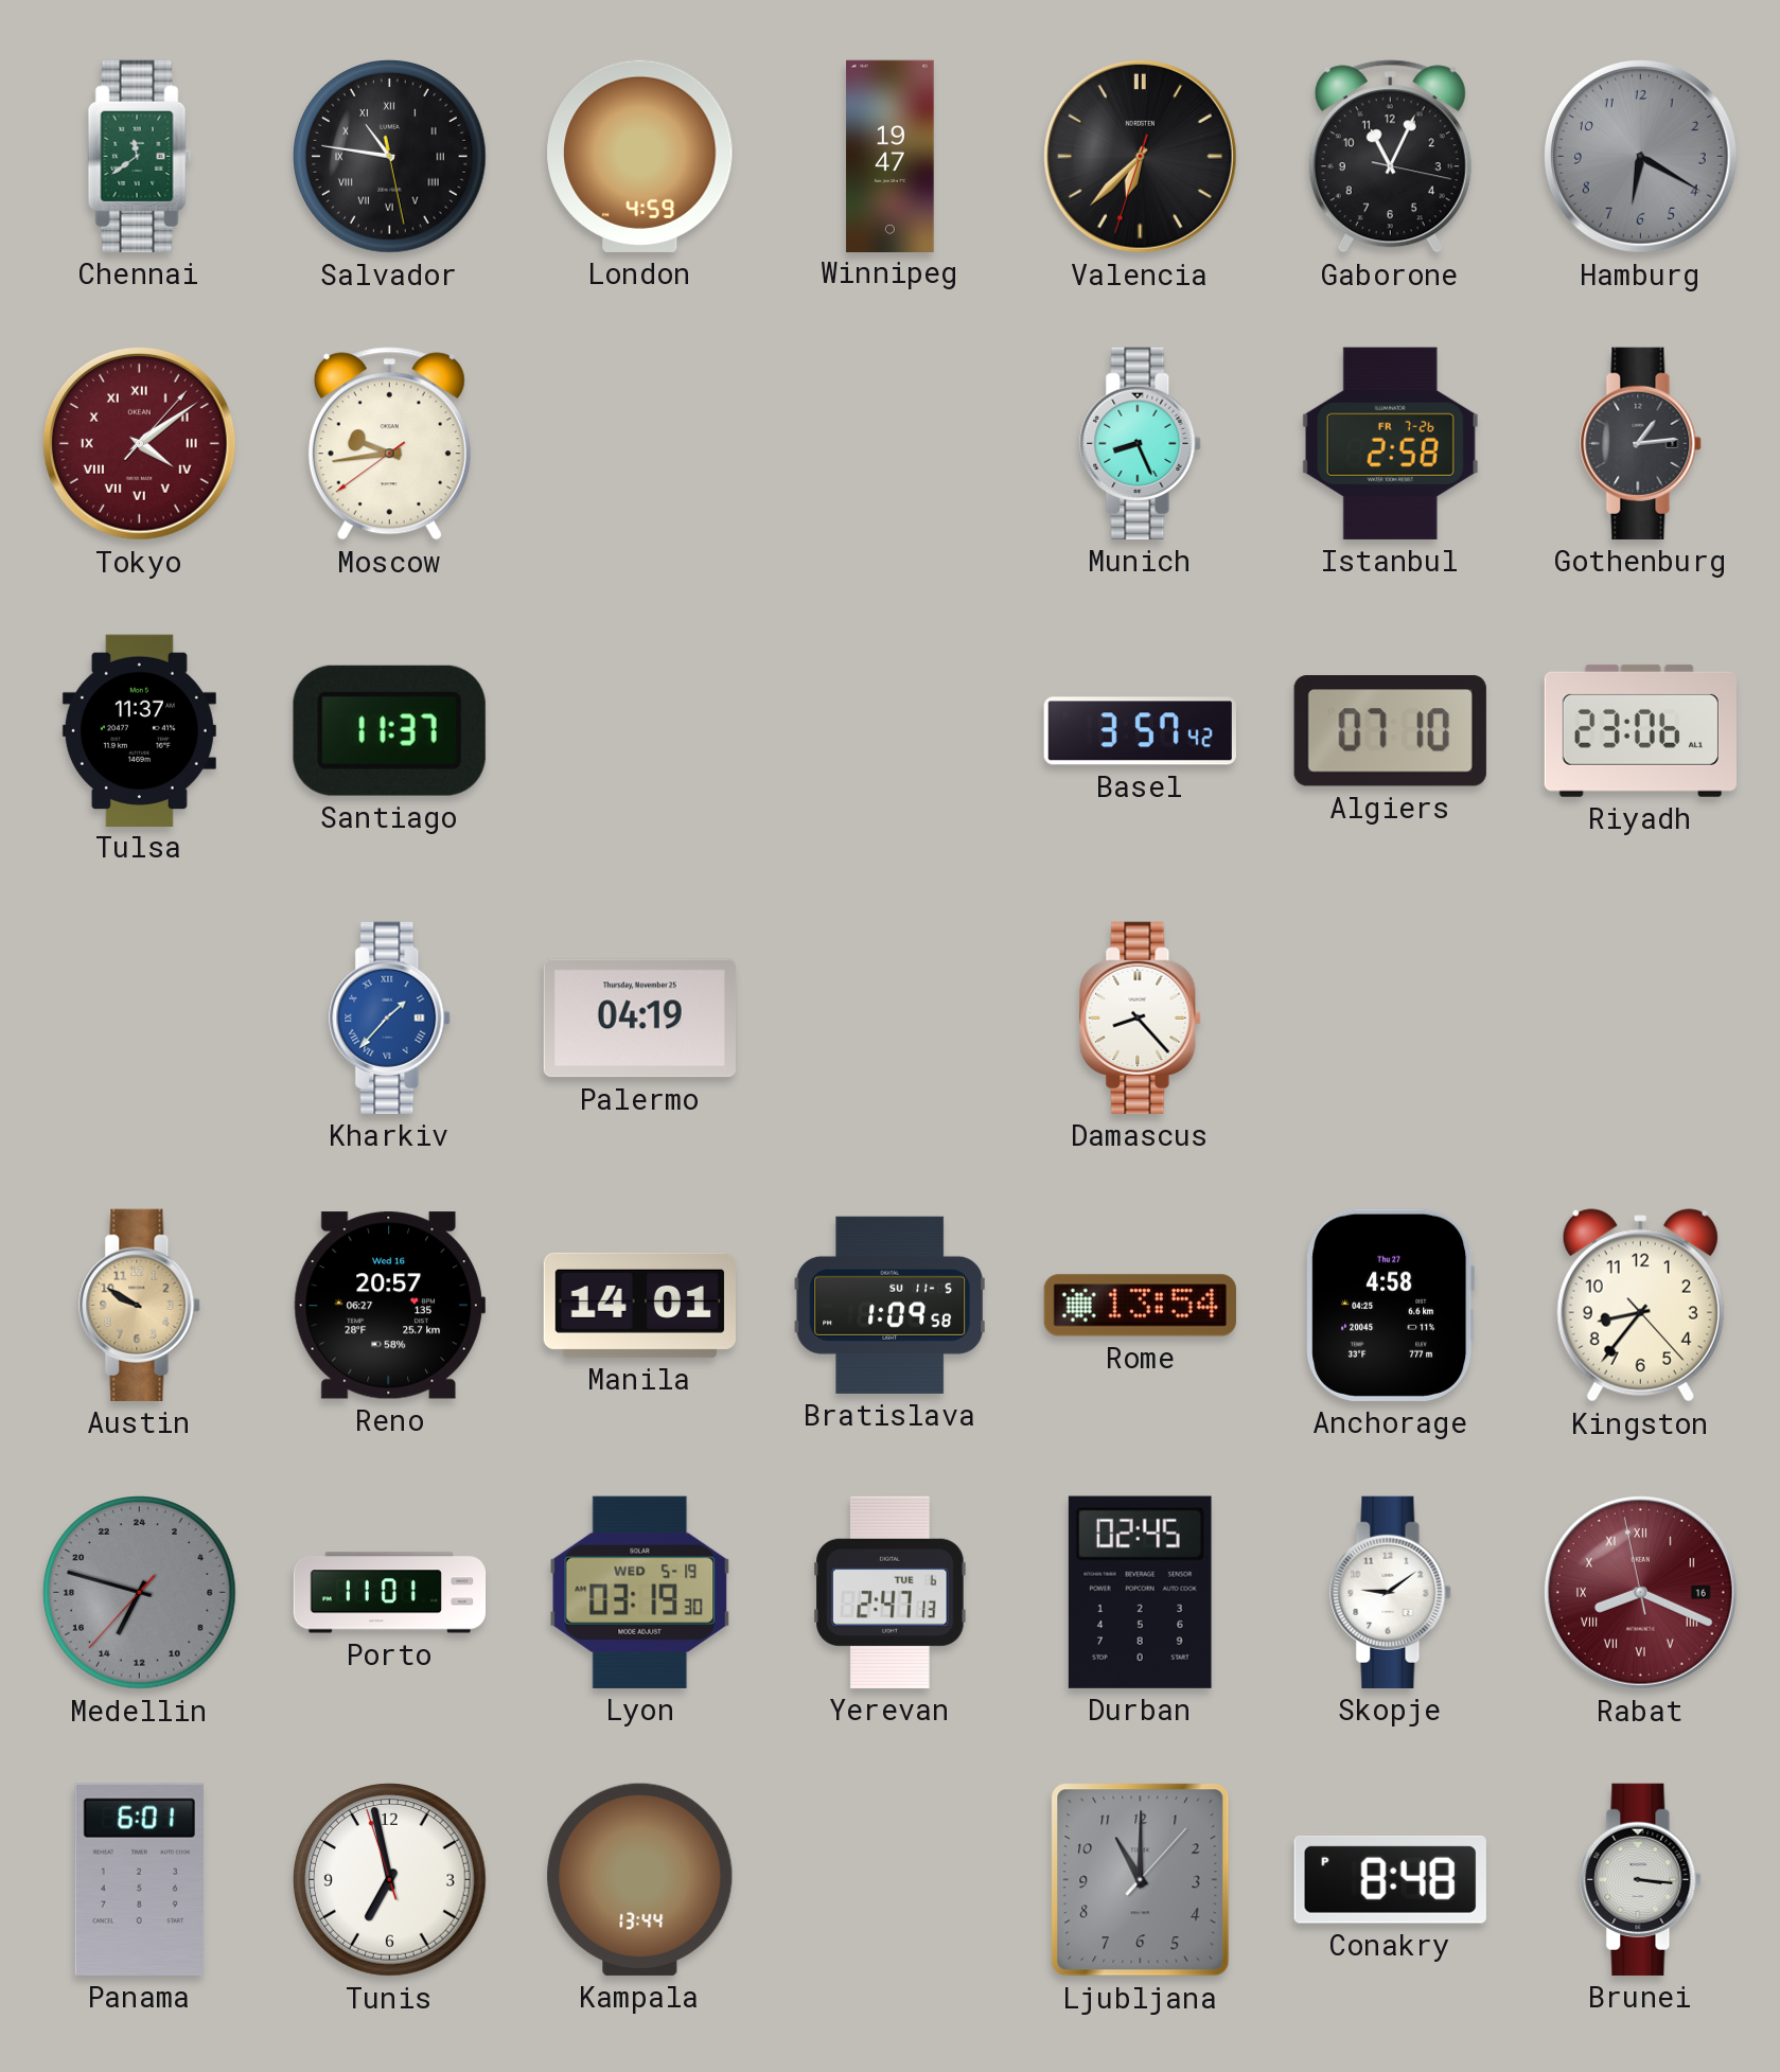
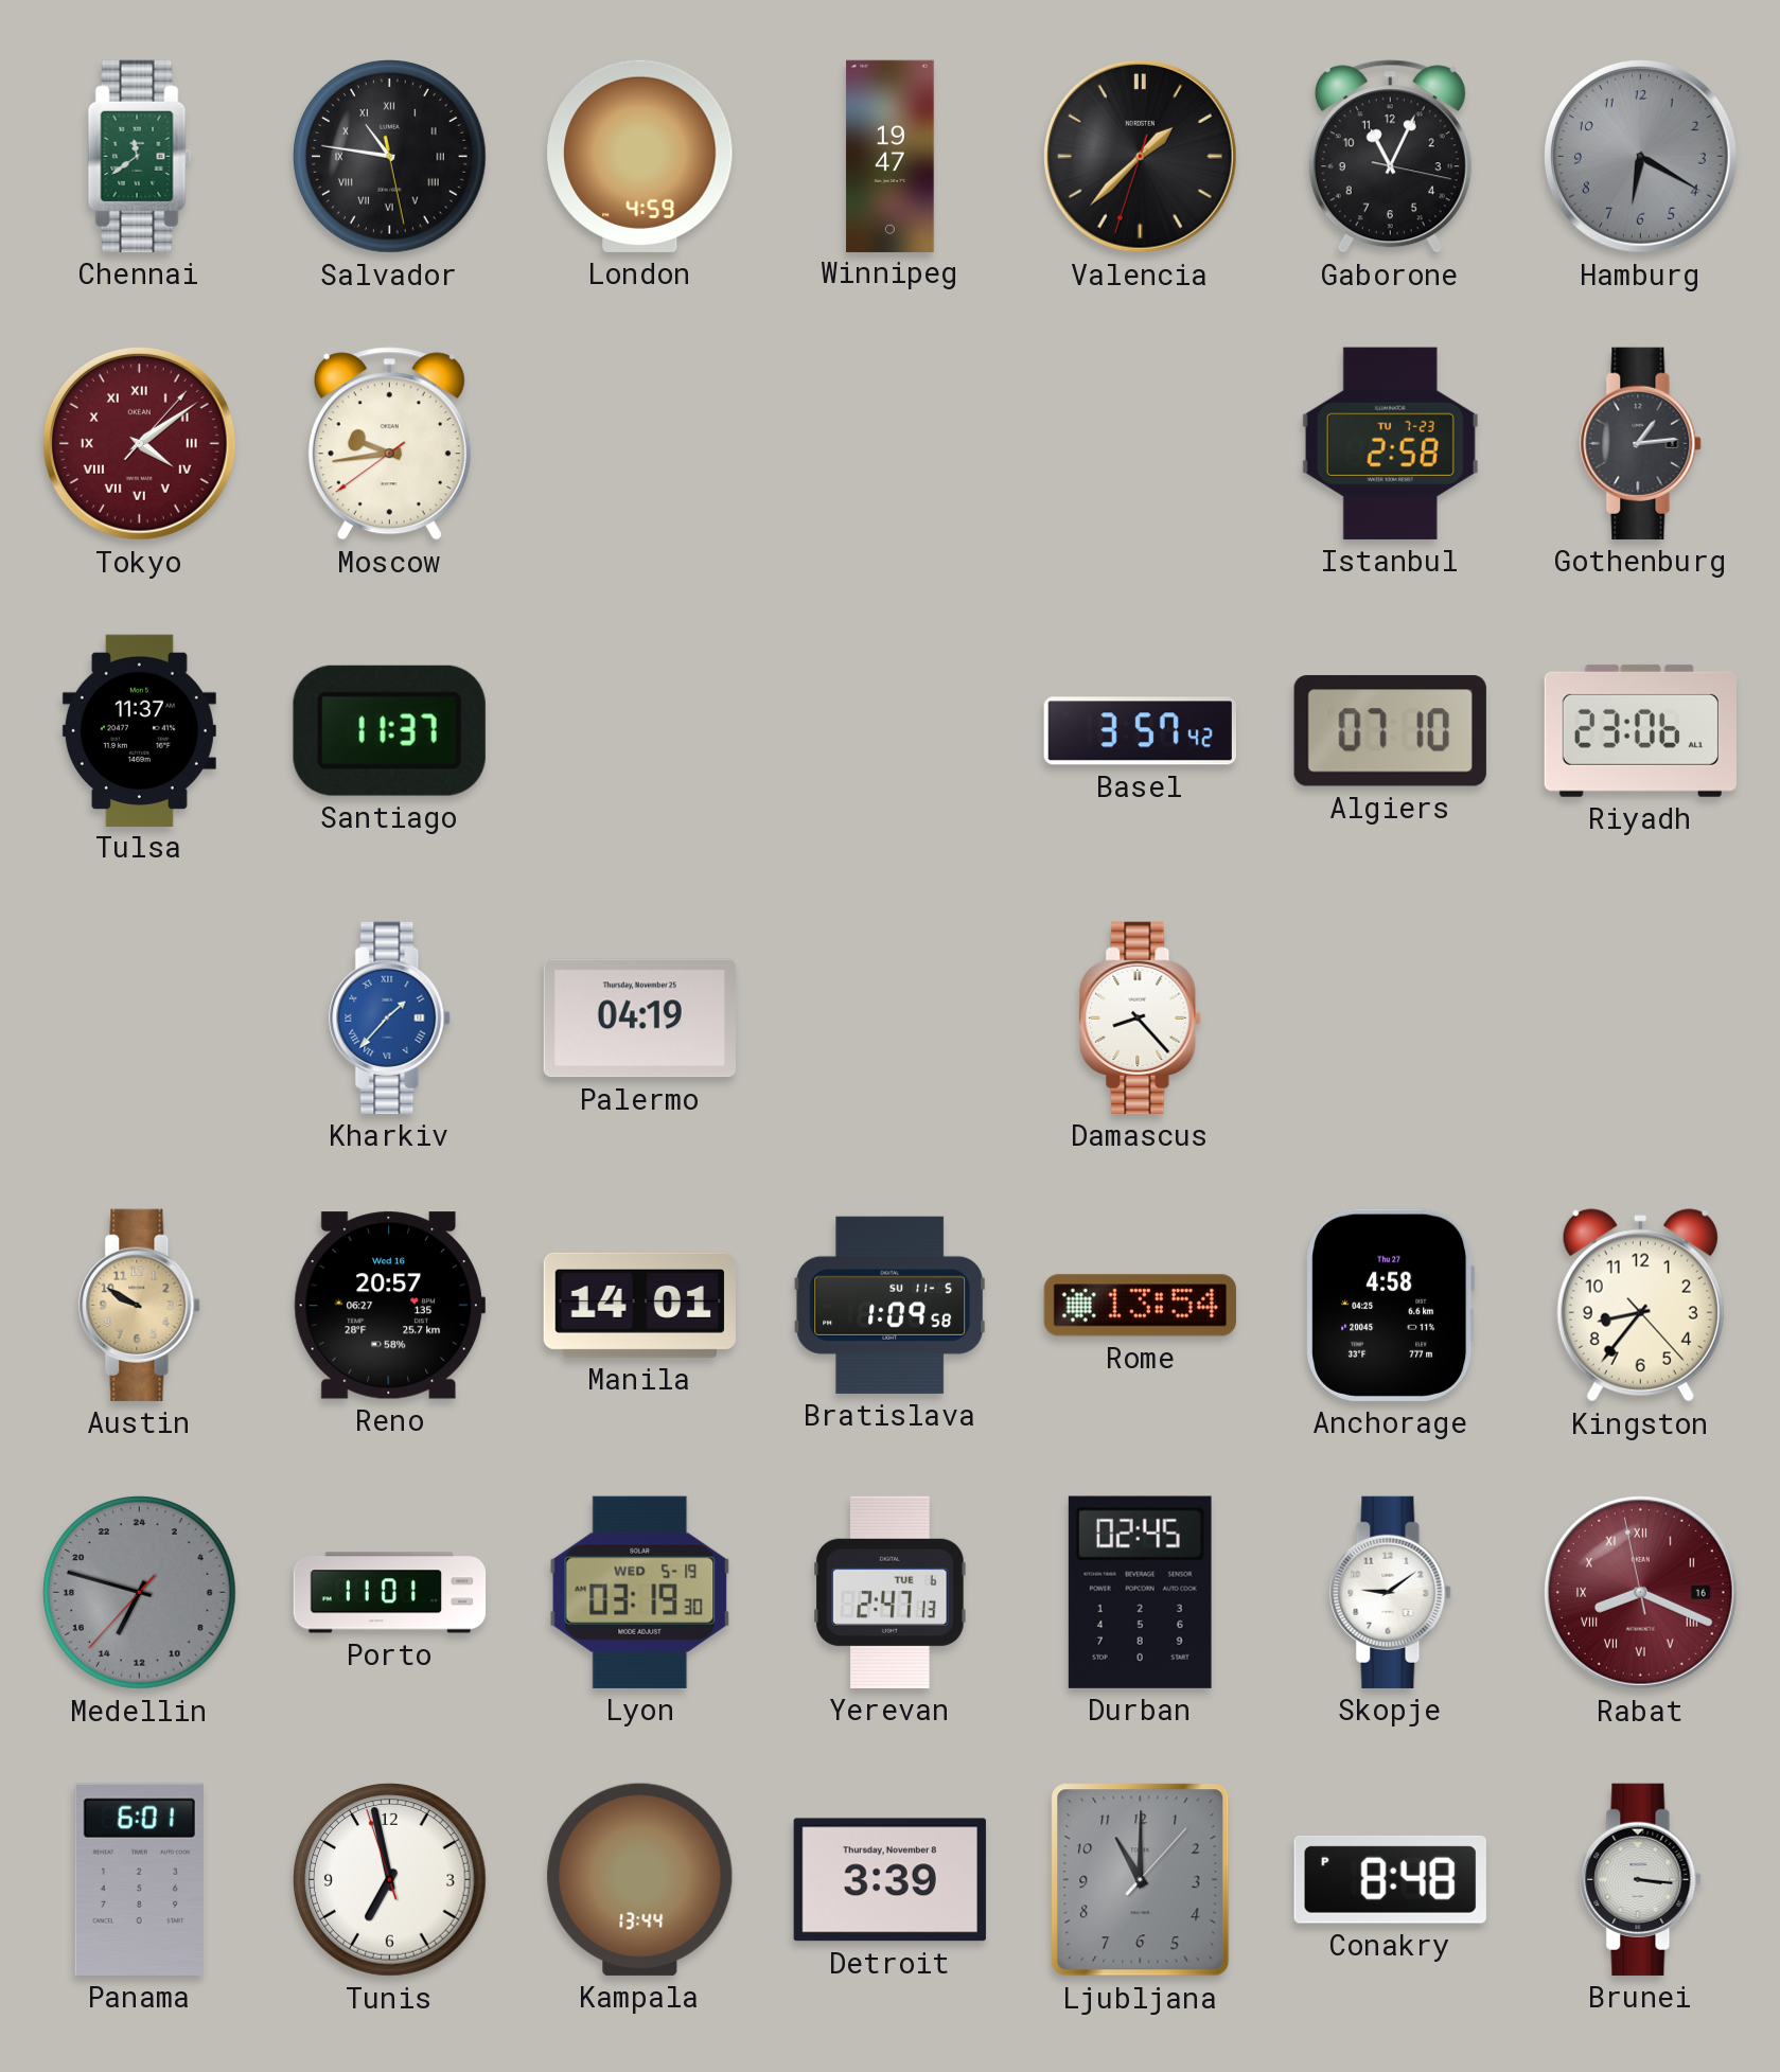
Valencia: 6:37 -> 1:37
Munich: 8:26 -> none
Istanbul date: FR 7-26 -> TU 7-23
Detroit: none -> 3:39
